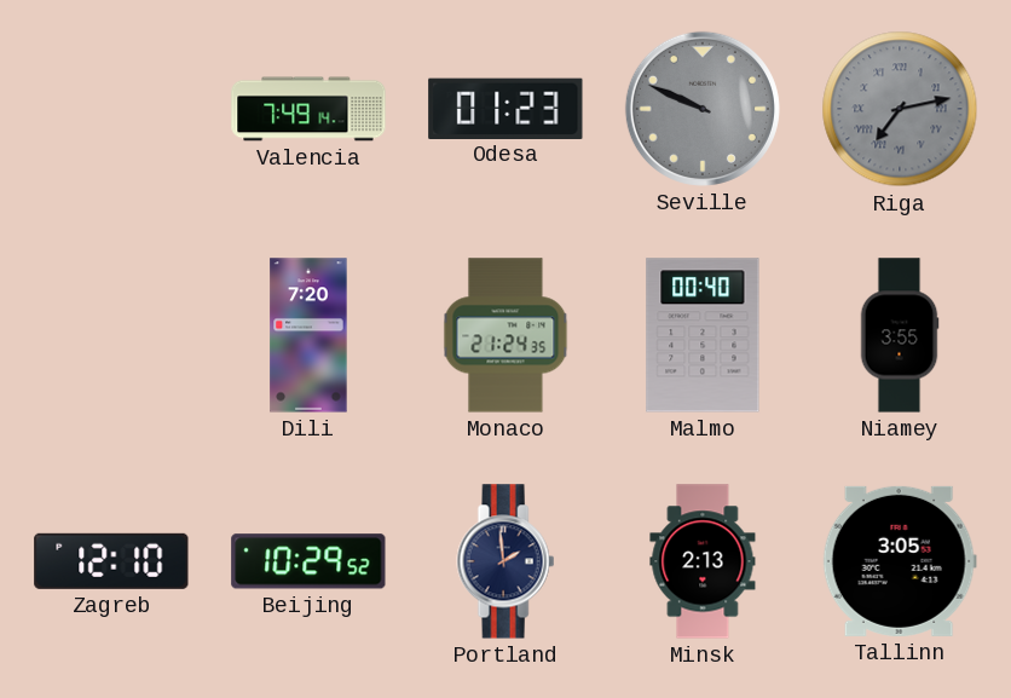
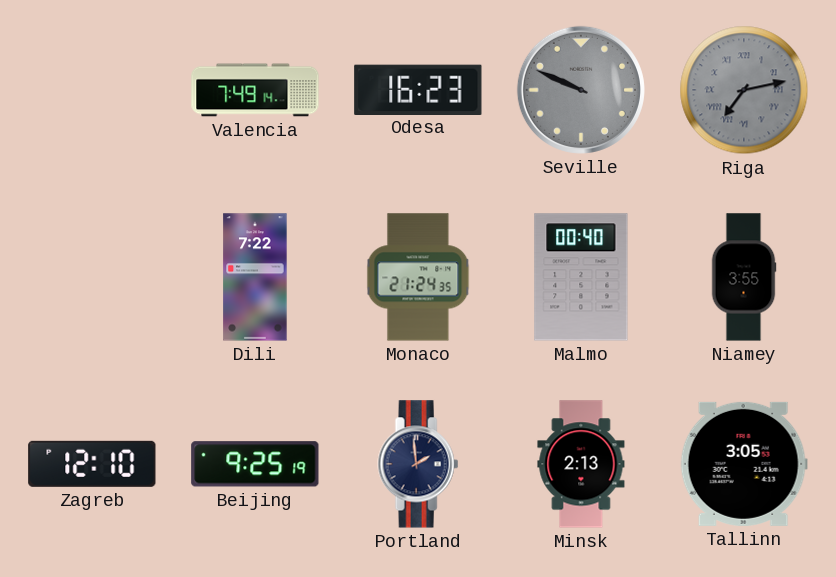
Odesa: 01:23 -> 16:23
Dili: 7:20 -> 7:22
Beijing: 10:29 -> 9:25
